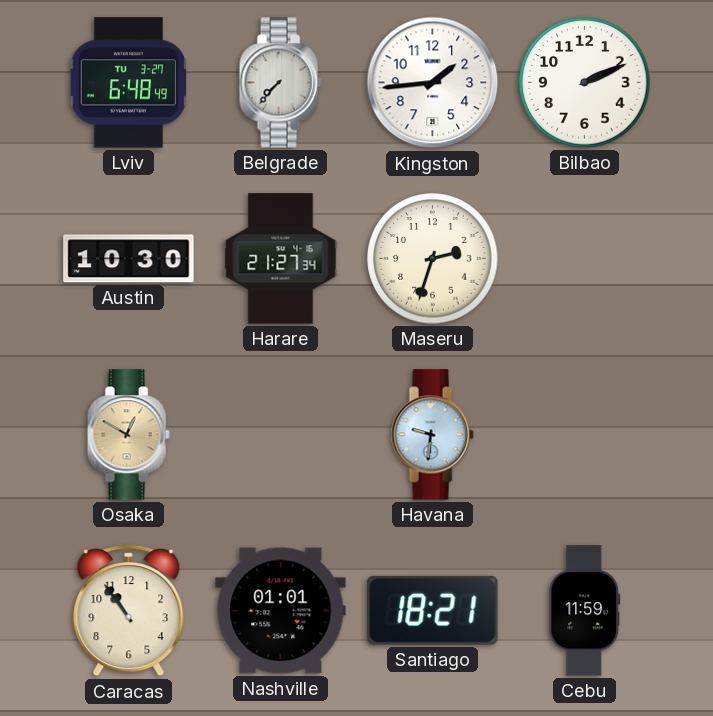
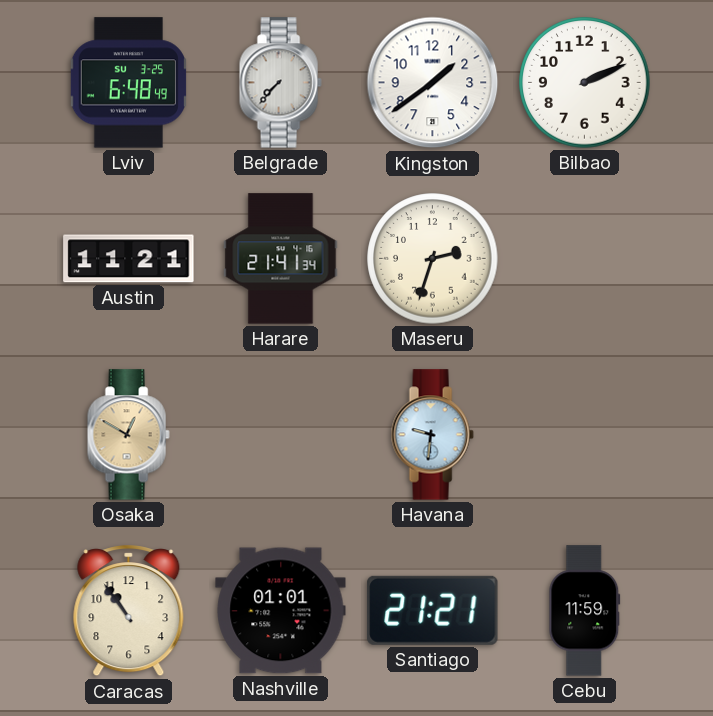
Lviv date: TU 3-27 -> SU 3-25
Kingston: 1:44 -> 1:39
Austin: 10:30 -> 11:21
Harare: 21:27 -> 21:41
Santiago: 18:21 -> 21:21
